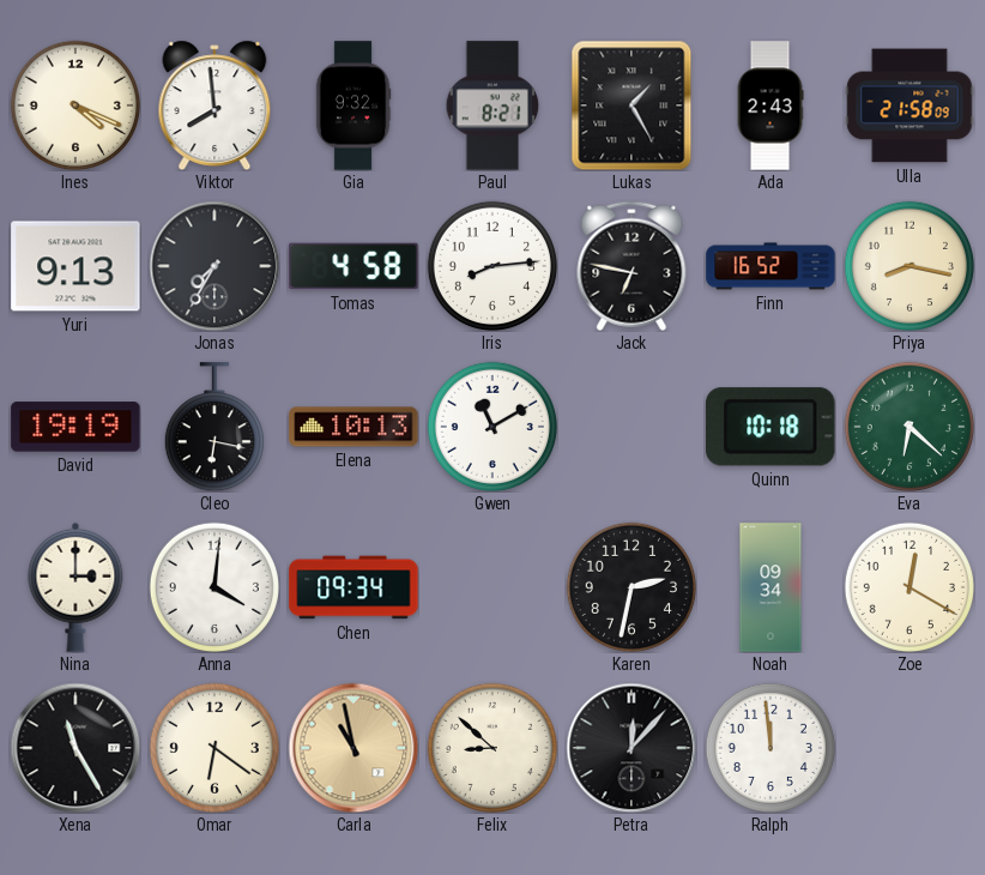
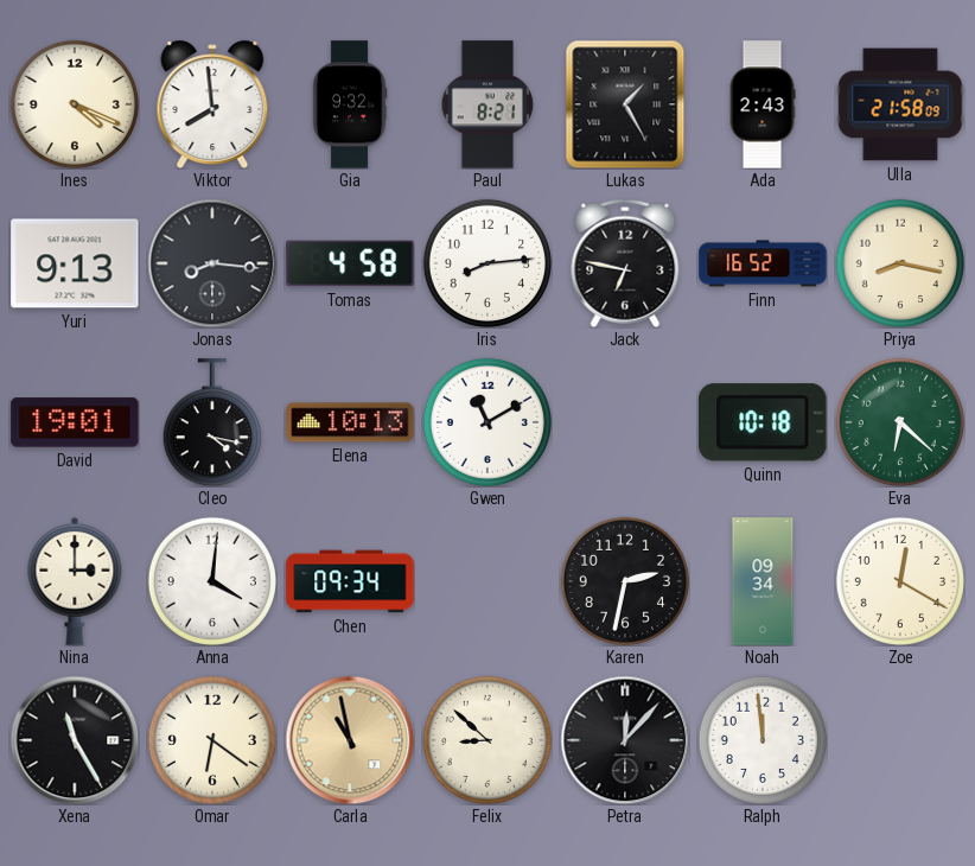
Jonas: 7:35 -> 8:16
David: 19:19 -> 19:01
Cleo: 6:17 -> 4:17
